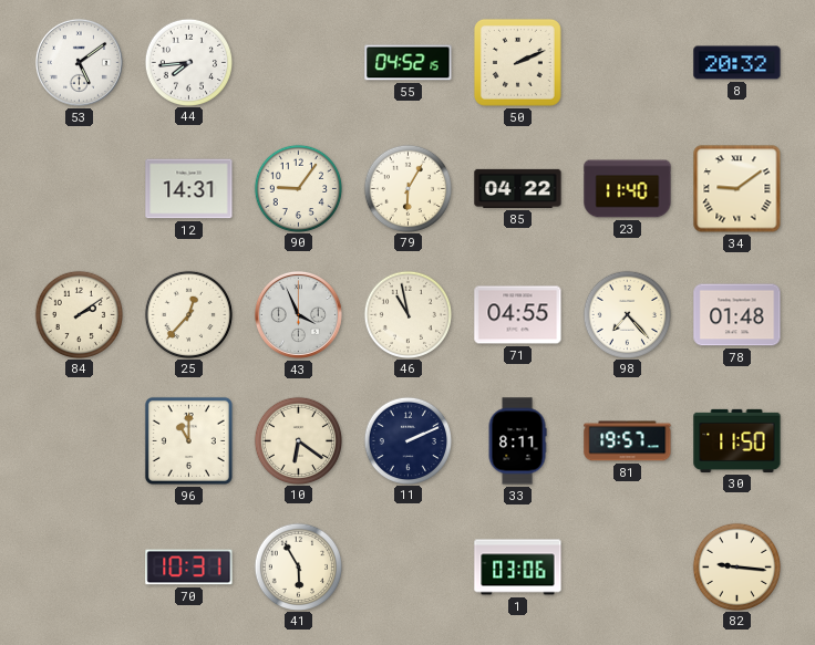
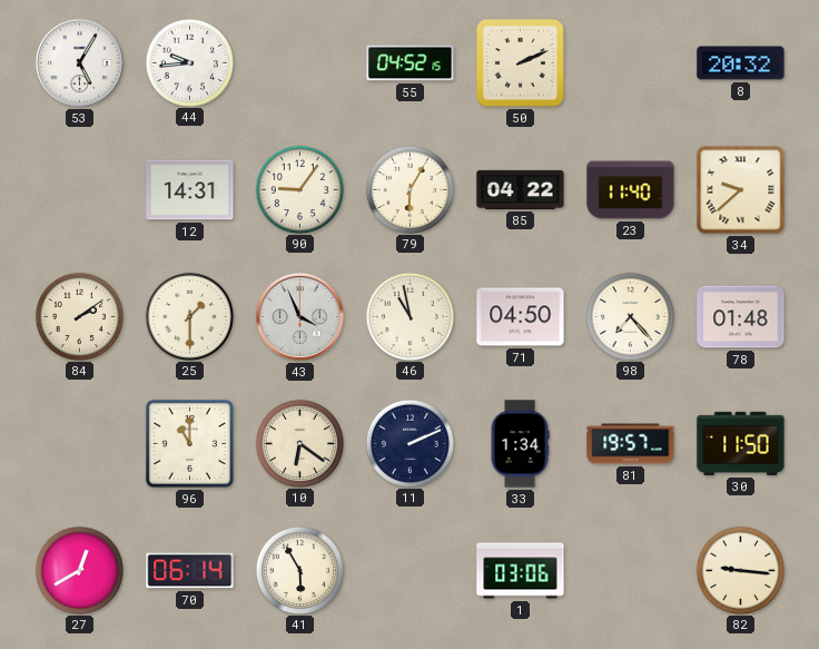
53: 5:09 -> 5:05
44: 7:44 -> 9:44
34: 9:09 -> 9:38
25: 12:37 -> 1:30
71: 04:55 -> 04:50
33: 8:11 -> 1:34
27: none -> 12:40
70: 10:31 -> 06:14
